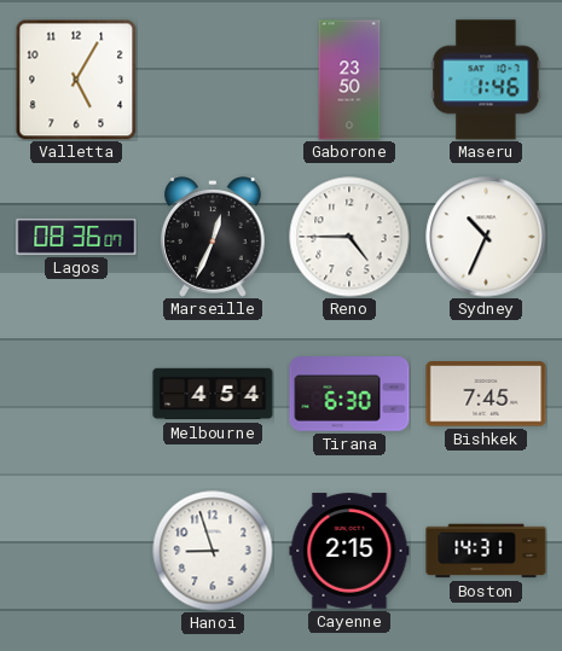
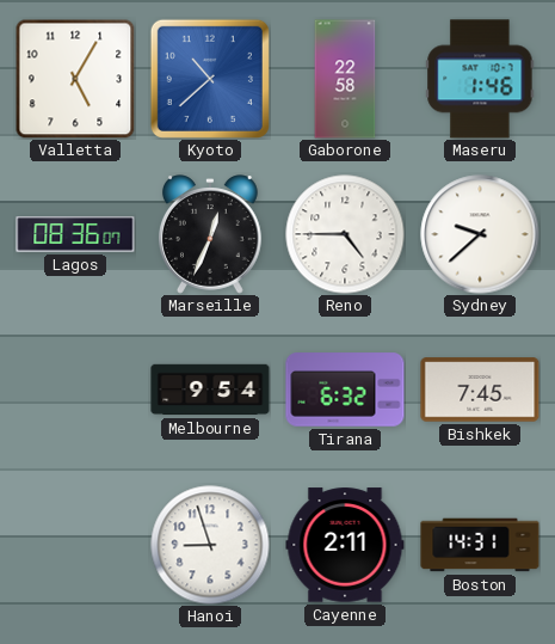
Kyoto: none -> 10:38
Gaborone: 23:50 -> 22:58
Sydney: 10:34 -> 9:38
Melbourne: 4:54 -> 9:54
Tirana: 6:30 -> 6:32
Cayenne: 2:15 -> 2:11
